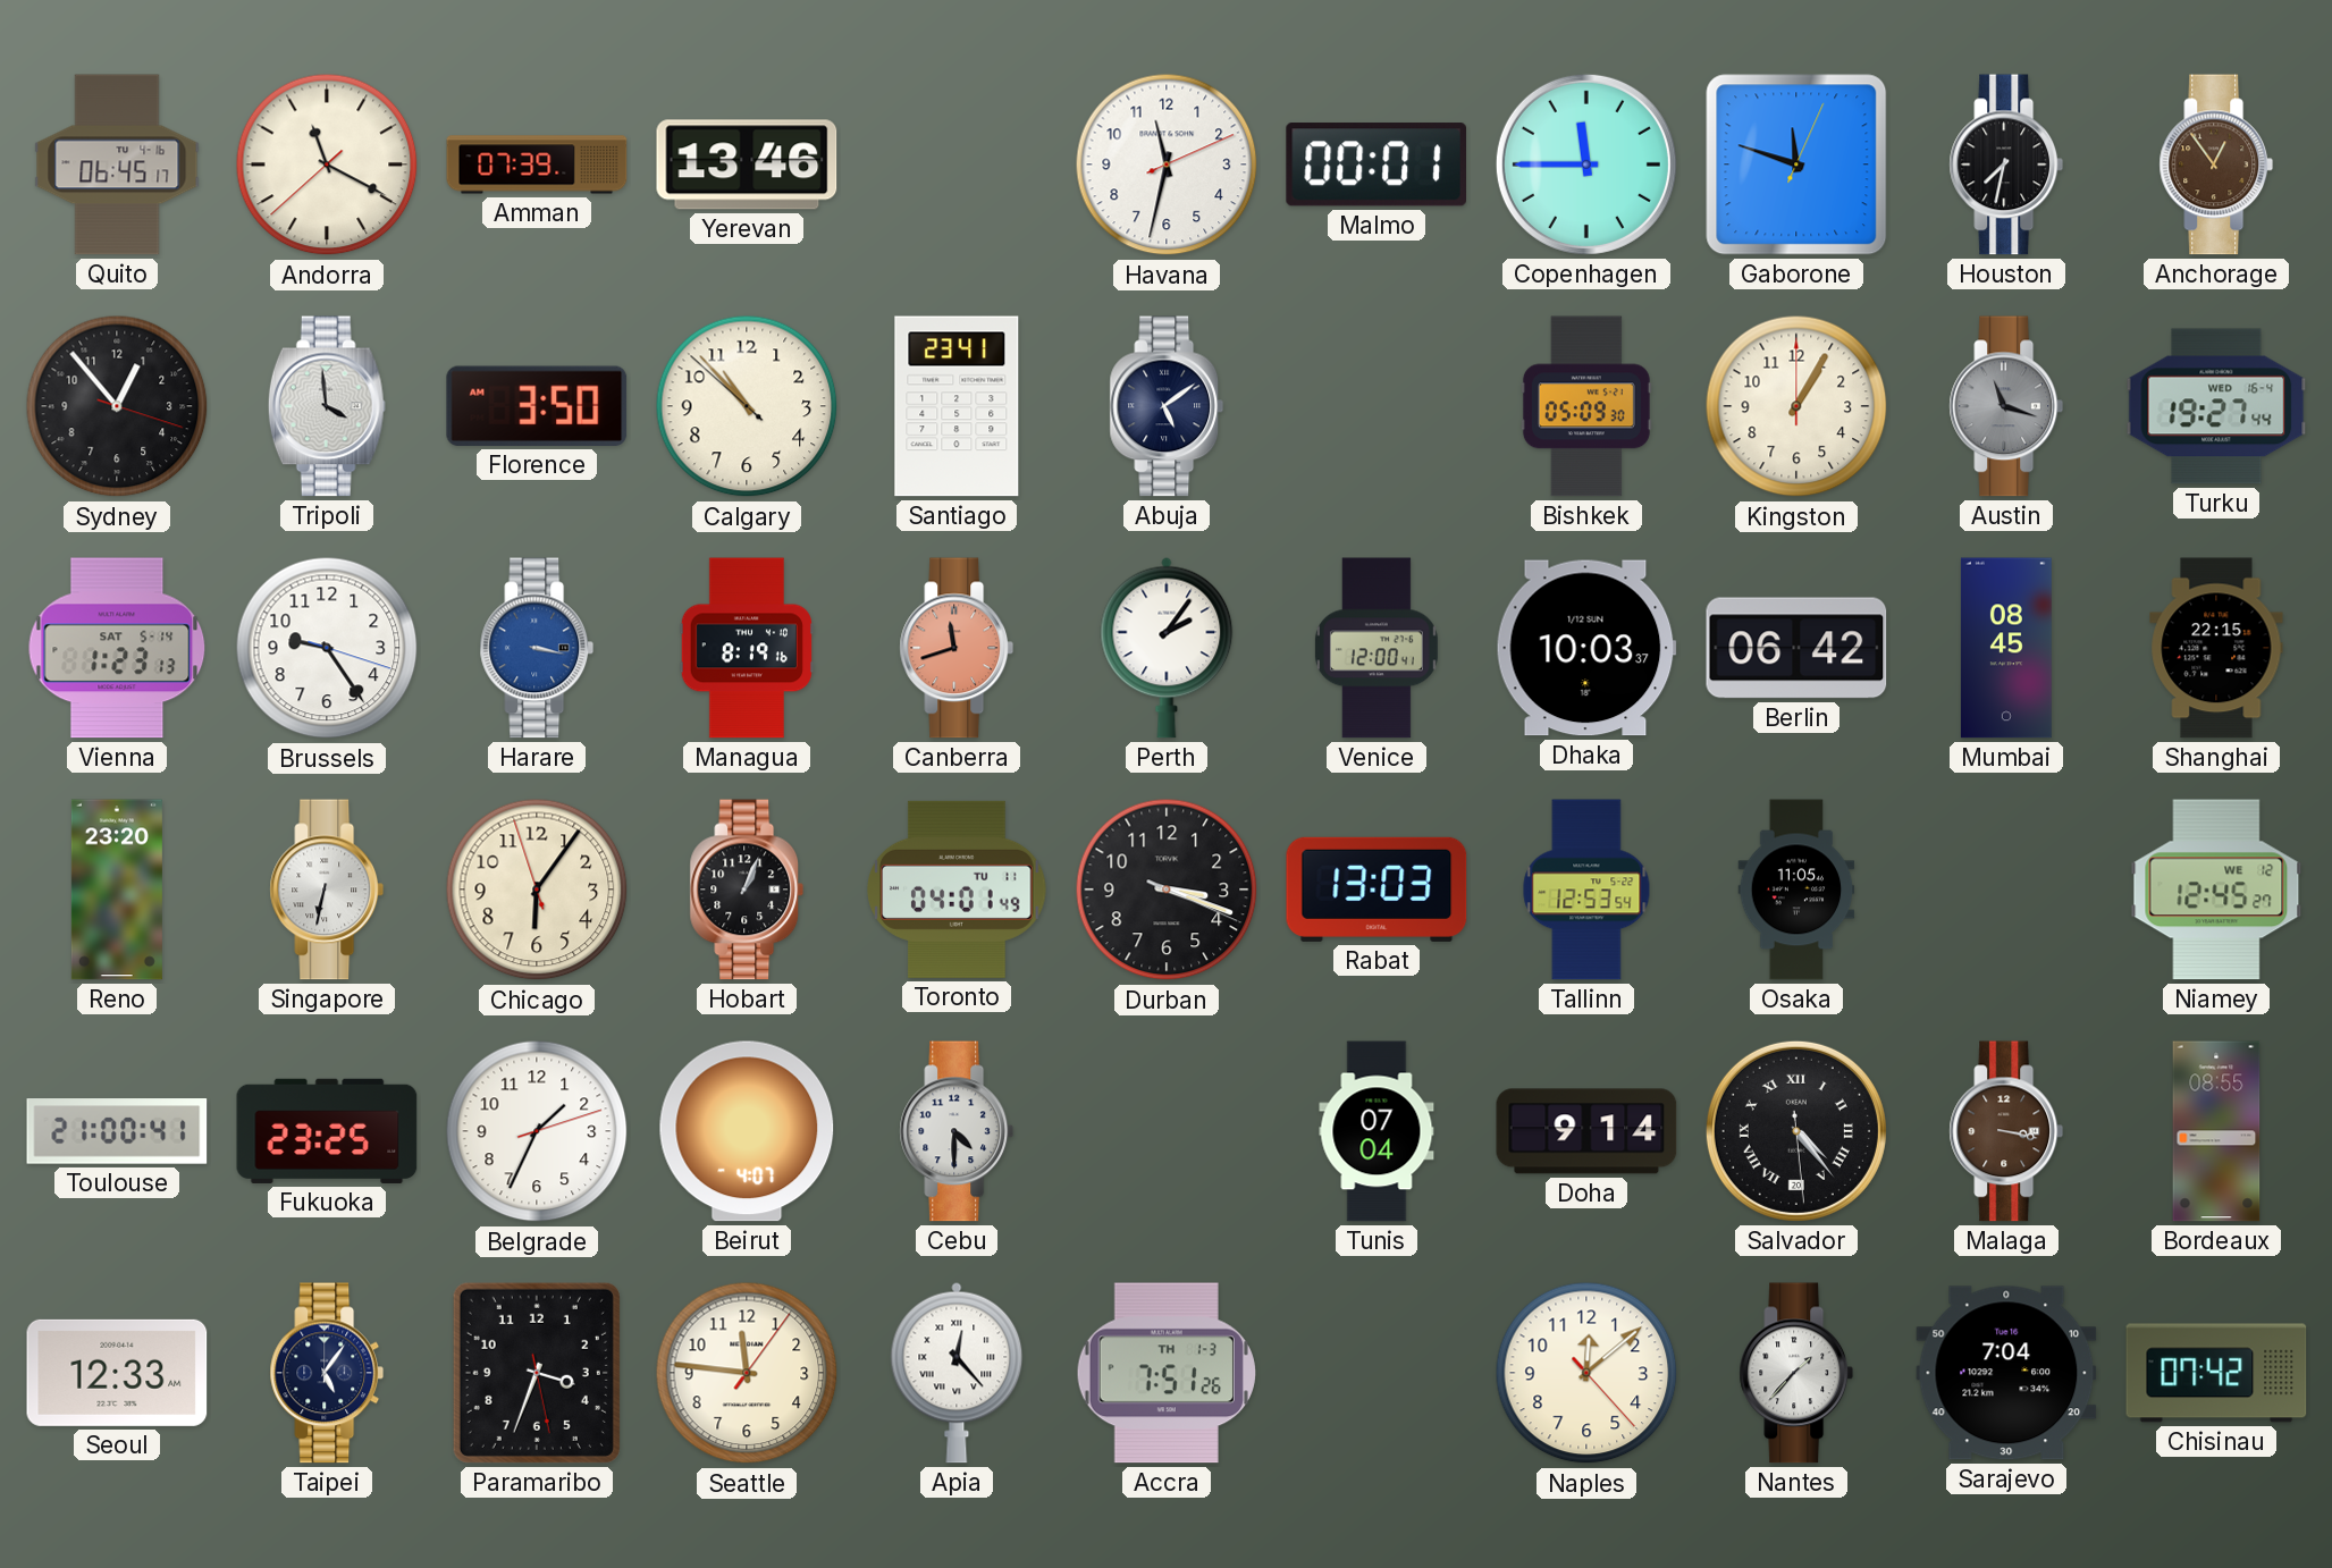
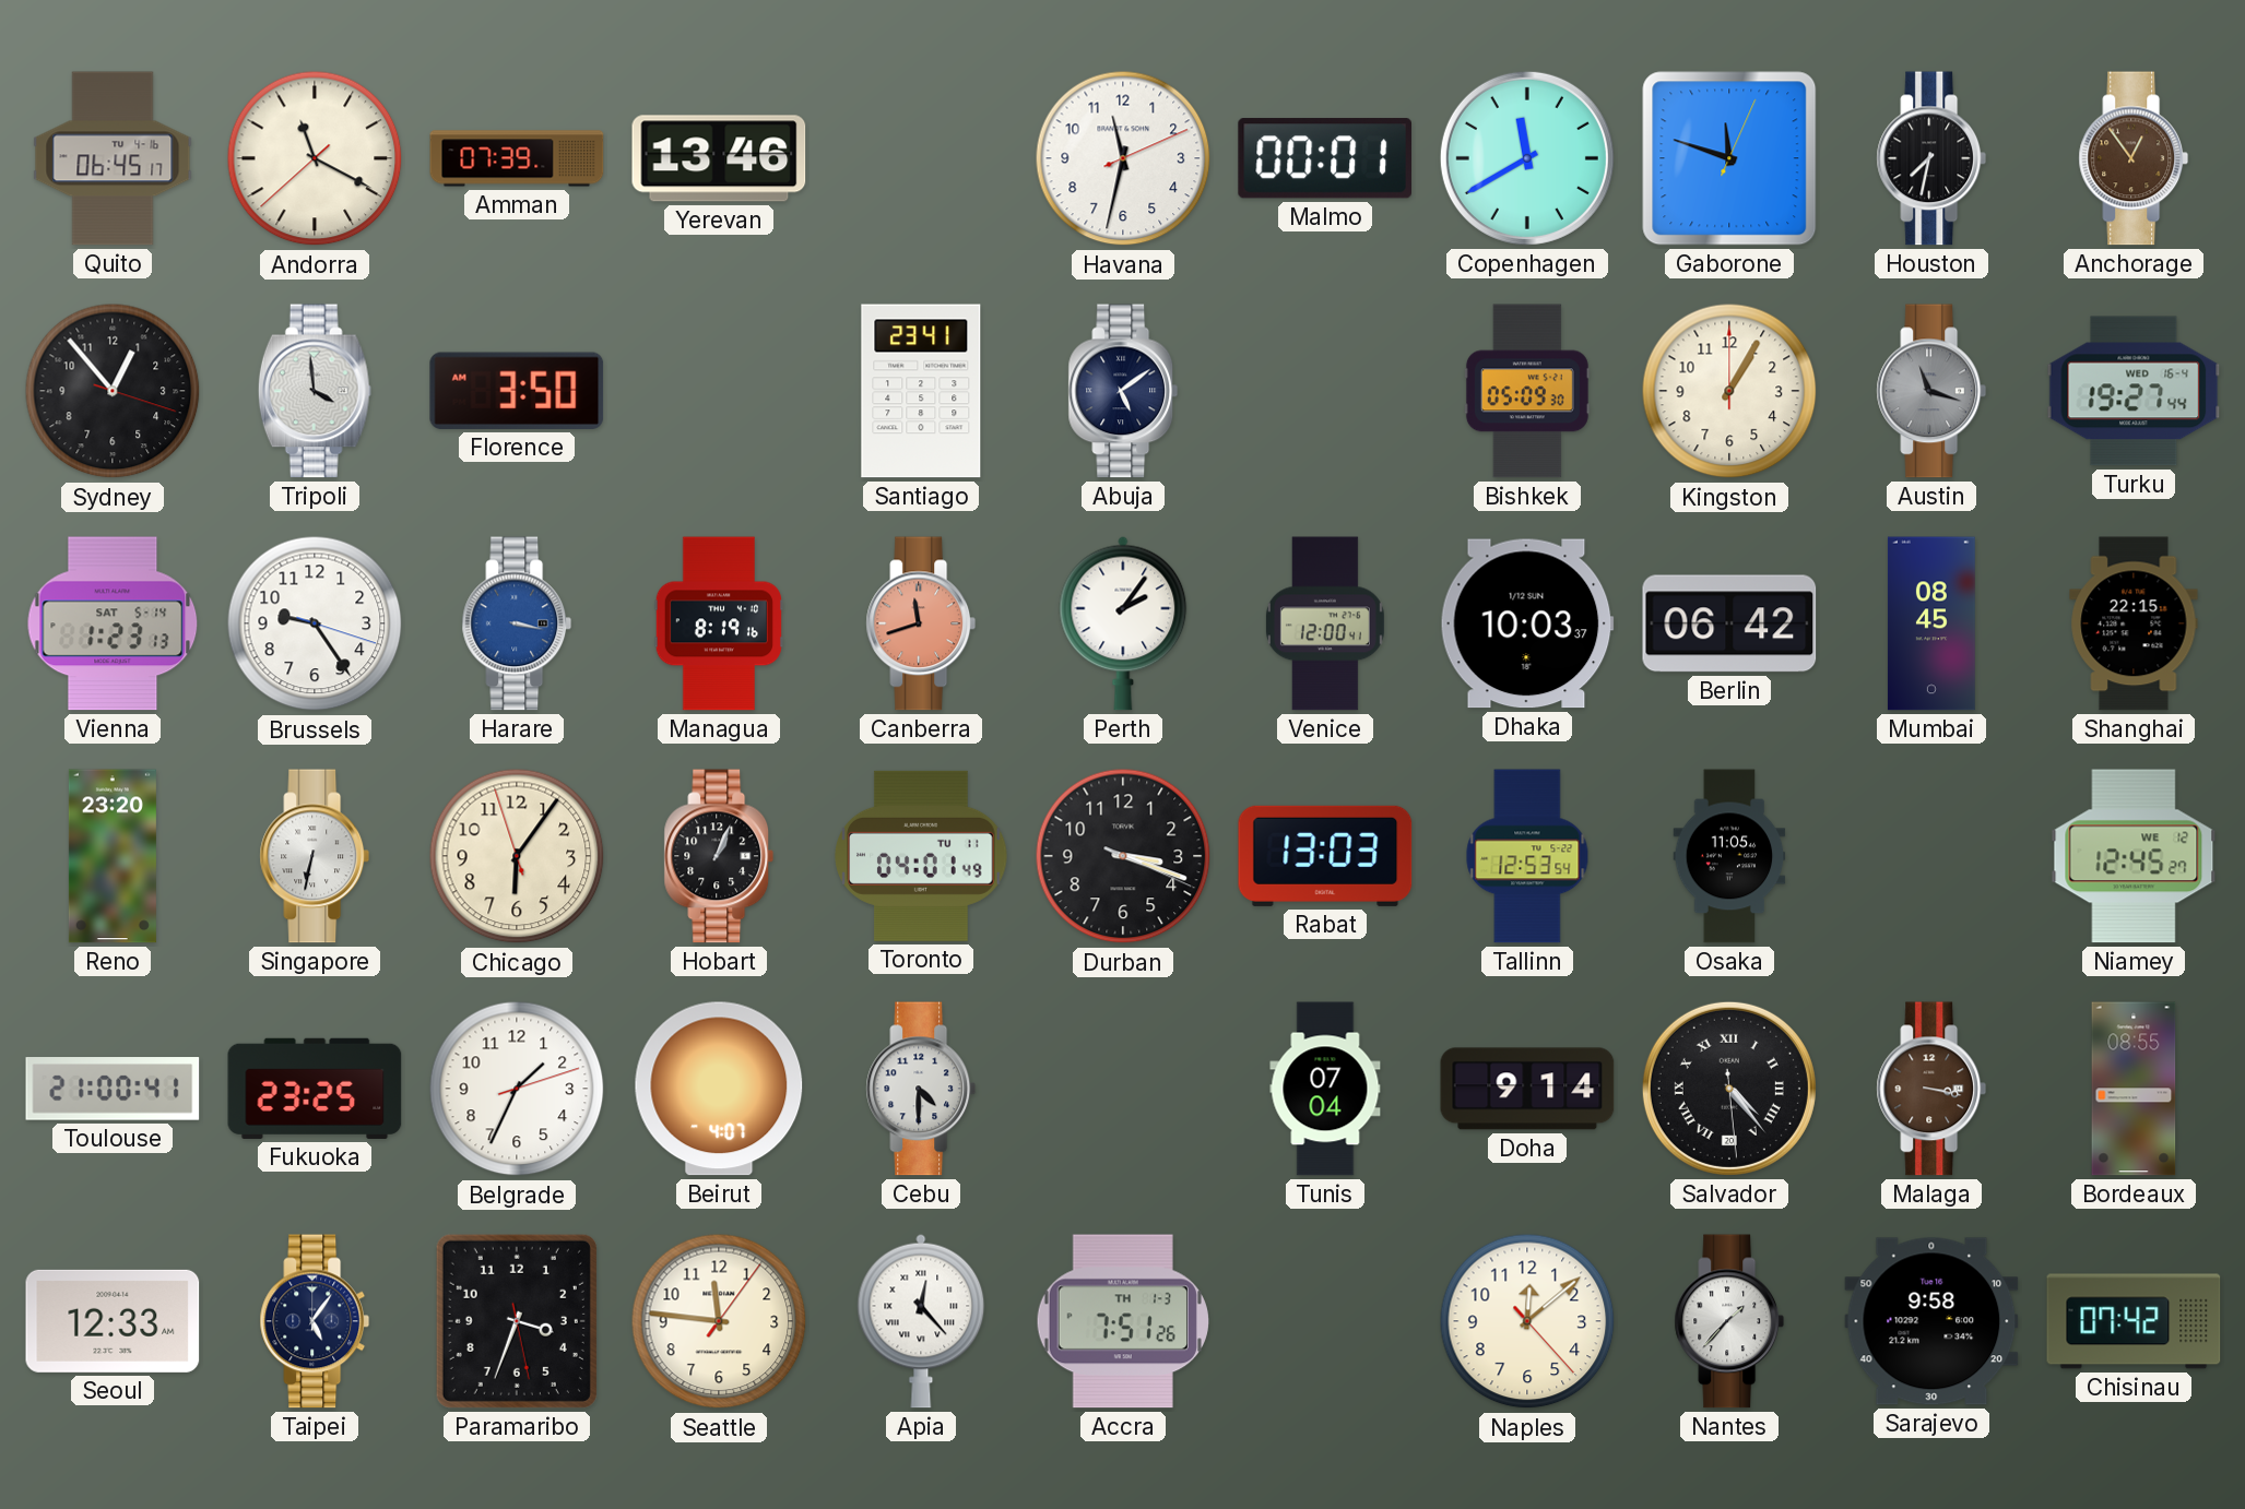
Copenhagen: 11:45 -> 11:40
Calgary: 10:52 -> none
Sarajevo: 7:04 -> 9:58
